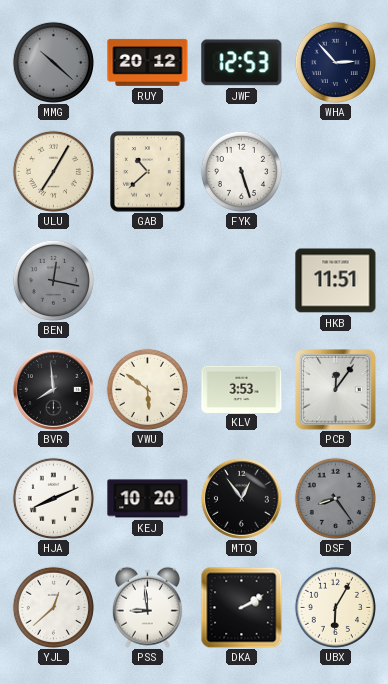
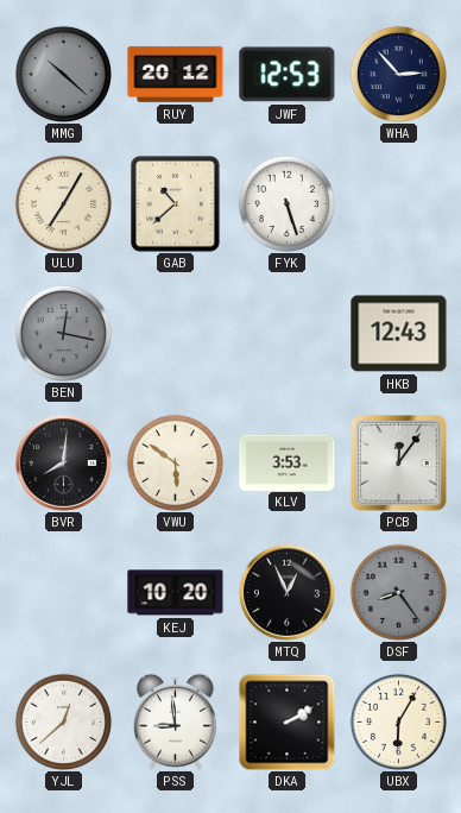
HKB: 11:51 -> 12:43
BVR: 7:59 -> 8:01
HJA: 8:11 -> none
MTQ: 12:54 -> 12:56
